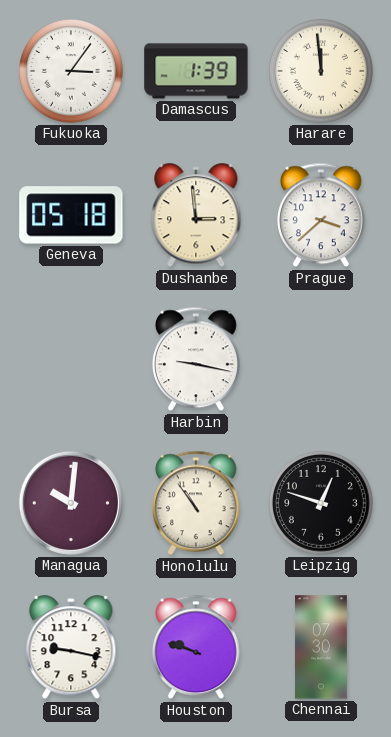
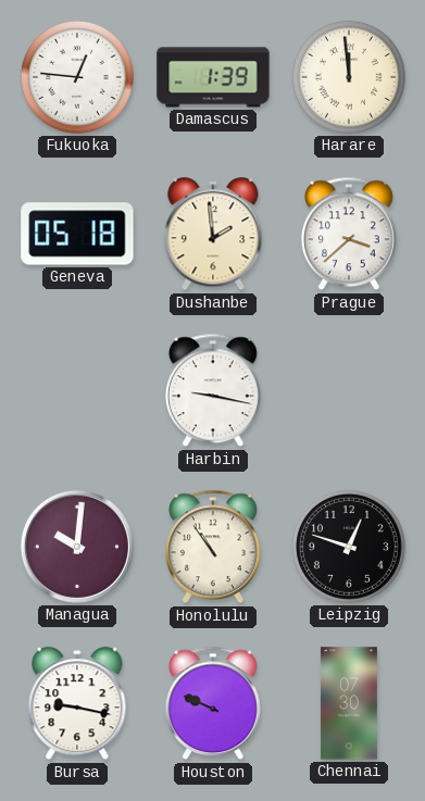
Fukuoka: 3:06 -> 12:46
Dushanbe: 2:59 -> 1:59
Houston: 9:48 -> 9:49
